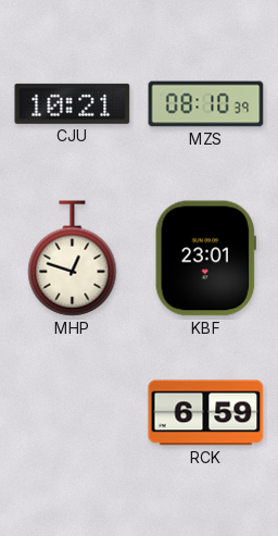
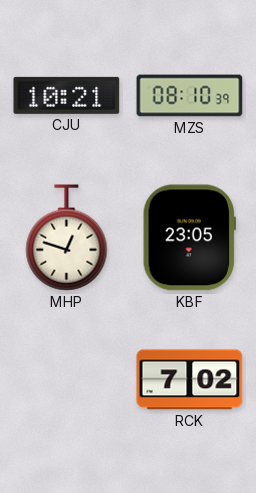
KBF: 23:01 -> 23:05
RCK: 6:59 -> 7:02
